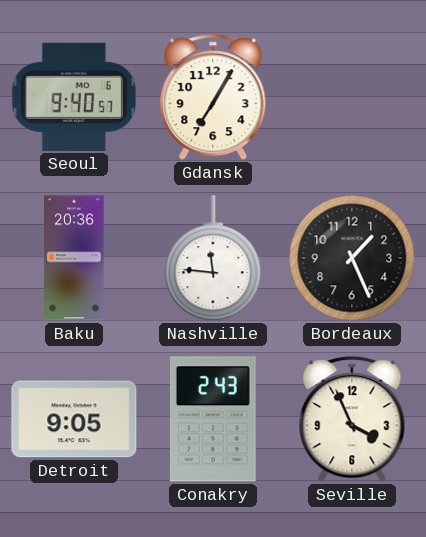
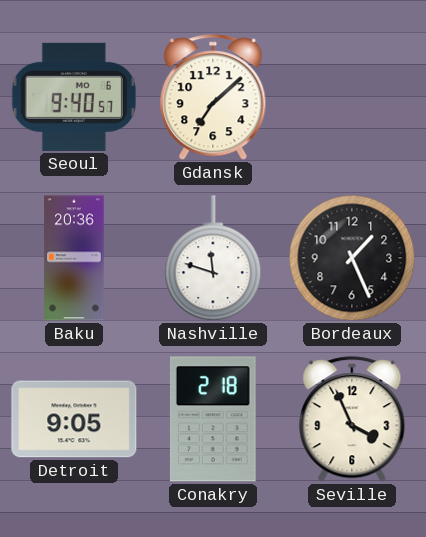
Gdansk: 7:05 -> 7:08
Nashville: 11:46 -> 11:48
Conakry: 2:43 -> 2:18
